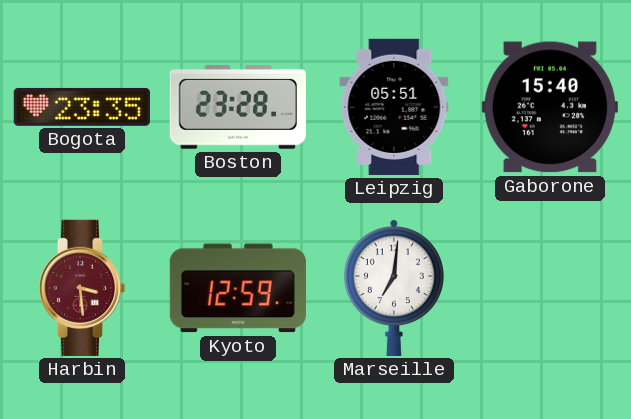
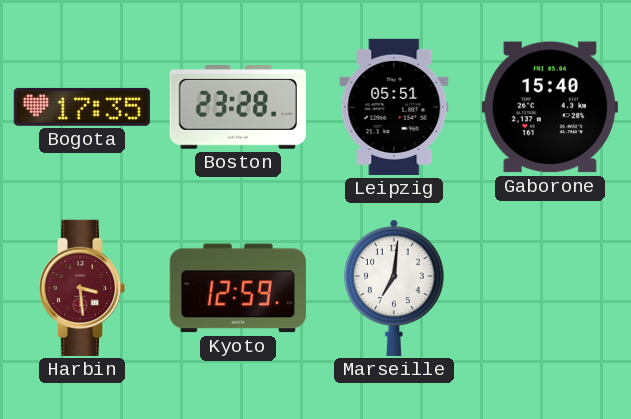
Bogota: 23:35 -> 17:35
